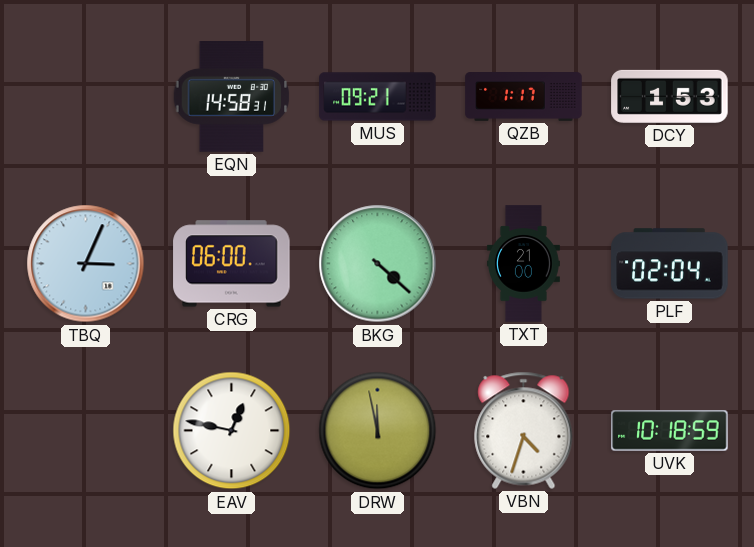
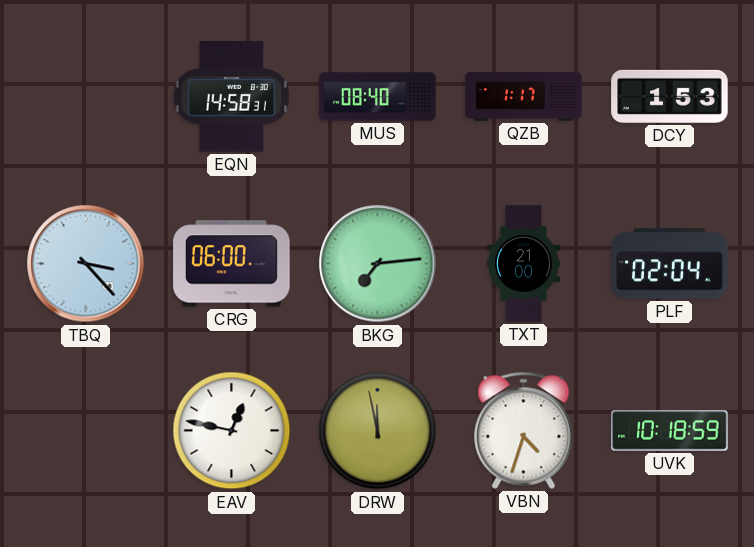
MUS: 09:21 -> 08:40
TBQ: 3:04 -> 3:23
BKG: 4:22 -> 7:14
